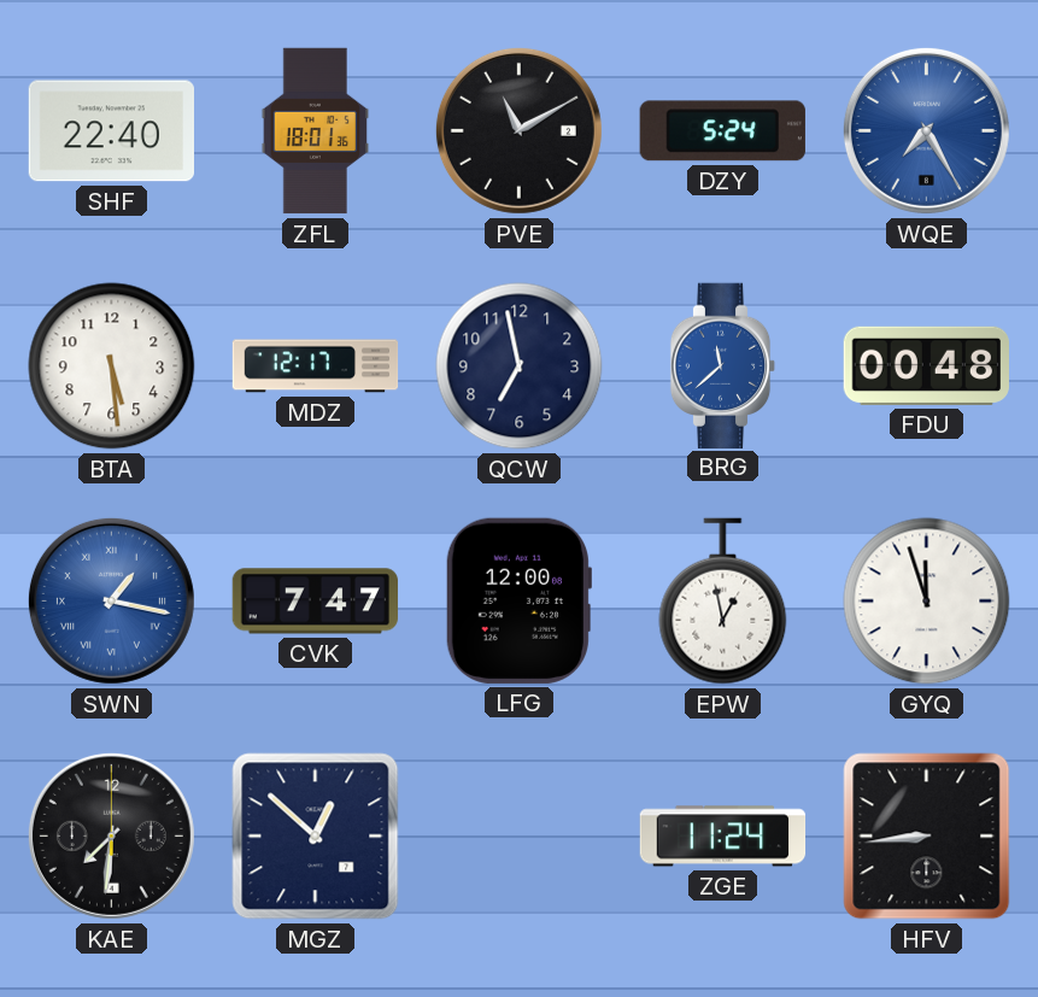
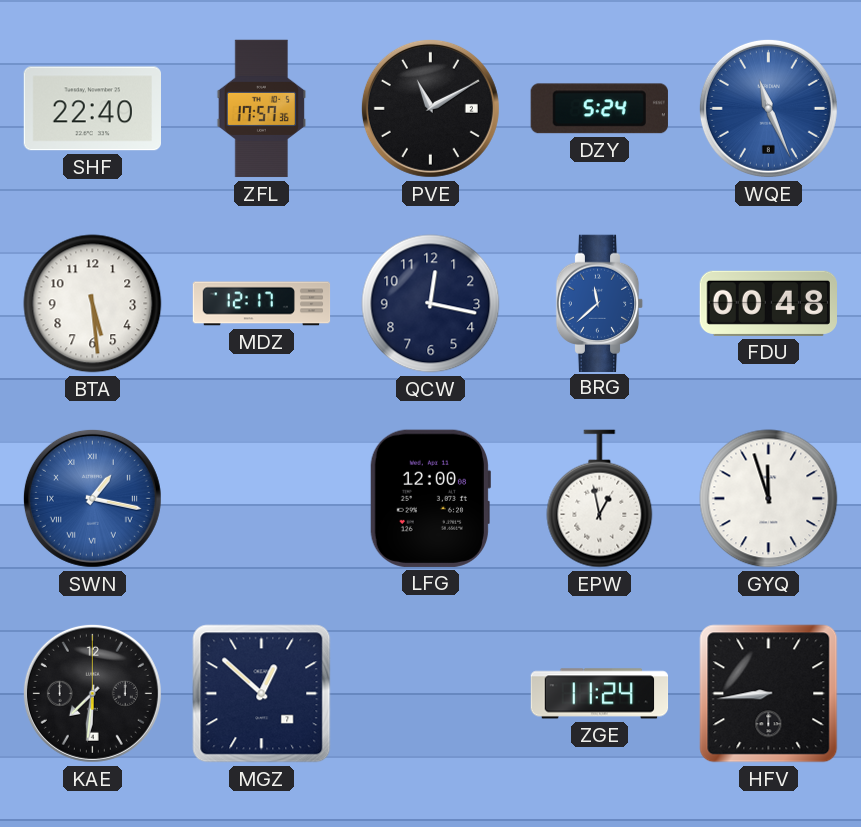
ZFL: 18:01 -> 17:57
WQE: 7:25 -> 11:26
QCW: 6:58 -> 12:17
CVK: 7:47 -> none
